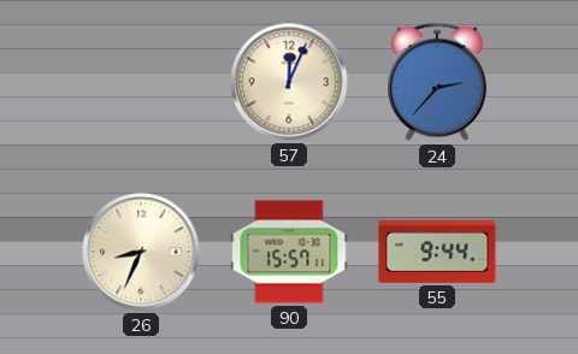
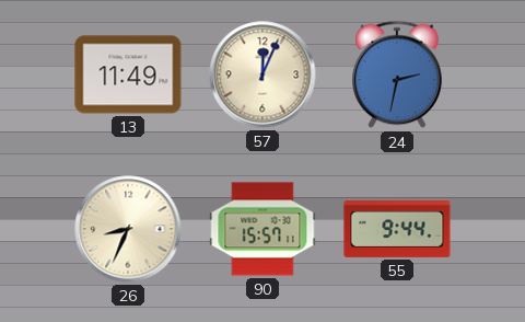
13: none -> 11:49
24: 2:37 -> 2:32
